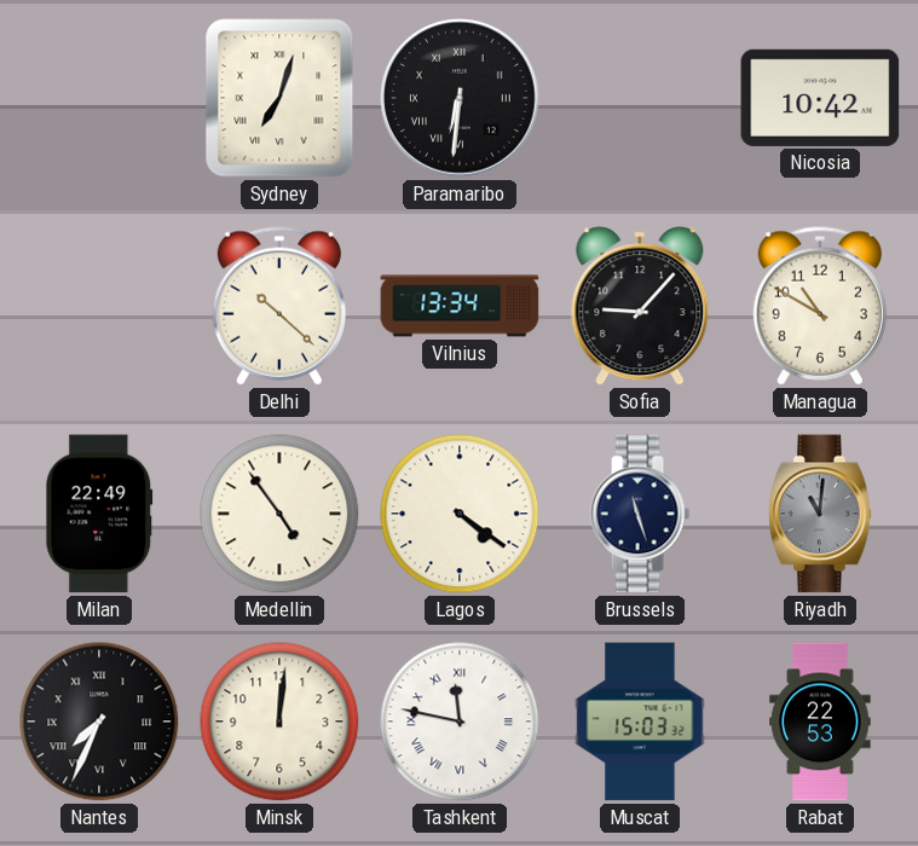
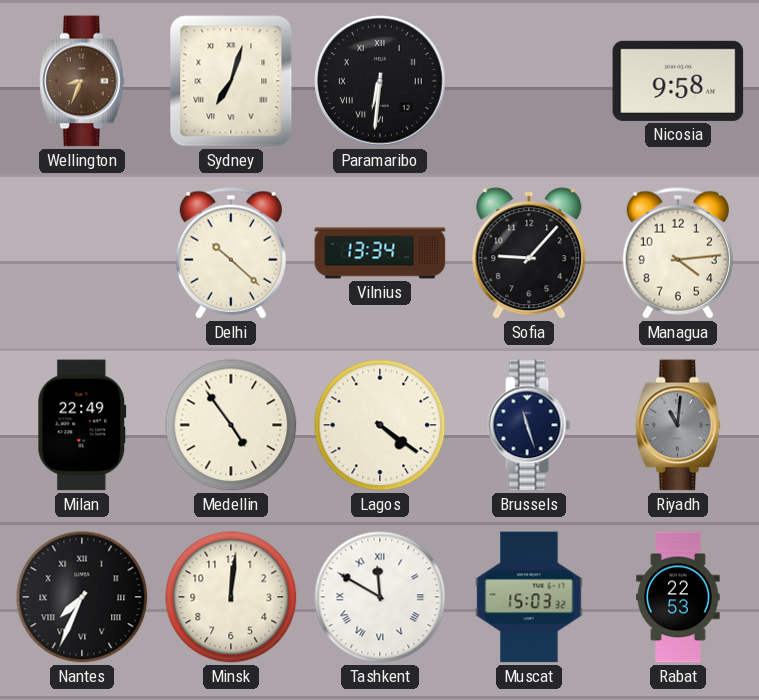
Wellington: none -> 8:34
Nicosia: 10:42 -> 9:58
Managua: 10:50 -> 4:14
Tashkent: 11:47 -> 11:50
